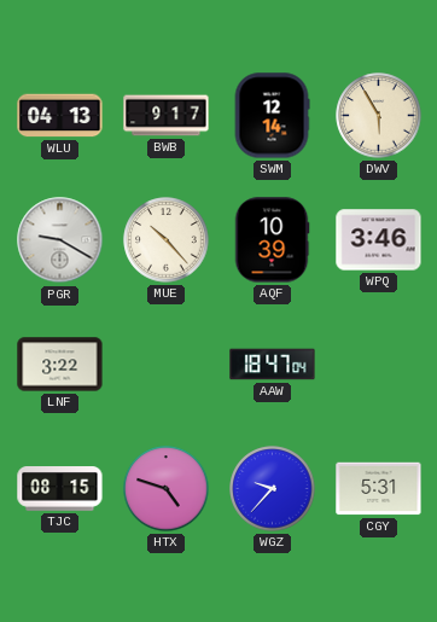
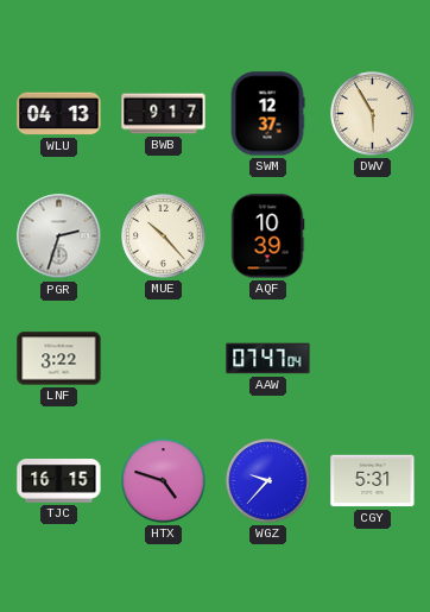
SWM: 12:14 -> 12:37
PGR: 9:20 -> 2:33
WPQ: 3:46 -> none
AAW: 18:47 -> 07:47
TJC: 08:15 -> 16:15
